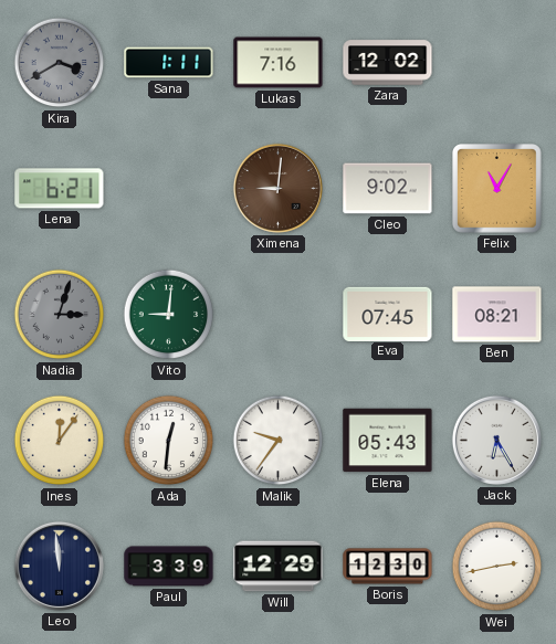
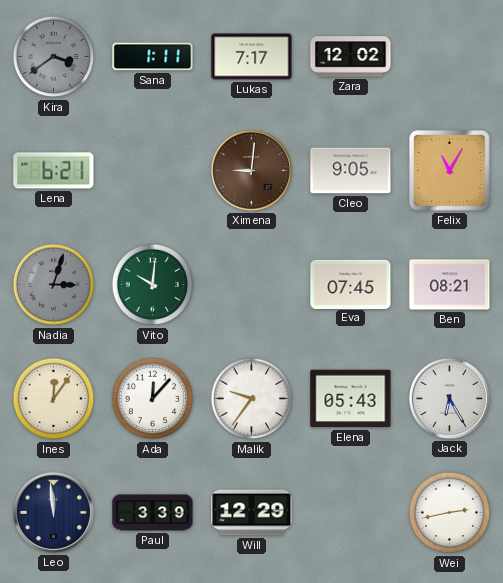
Kira: 3:40 -> 3:39
Lukas: 7:16 -> 7:17
Cleo: 9:02 -> 9:05
Vito: 9:01 -> 10:01
Ada: 12:31 -> 12:07
Boris: 12:30 -> none
